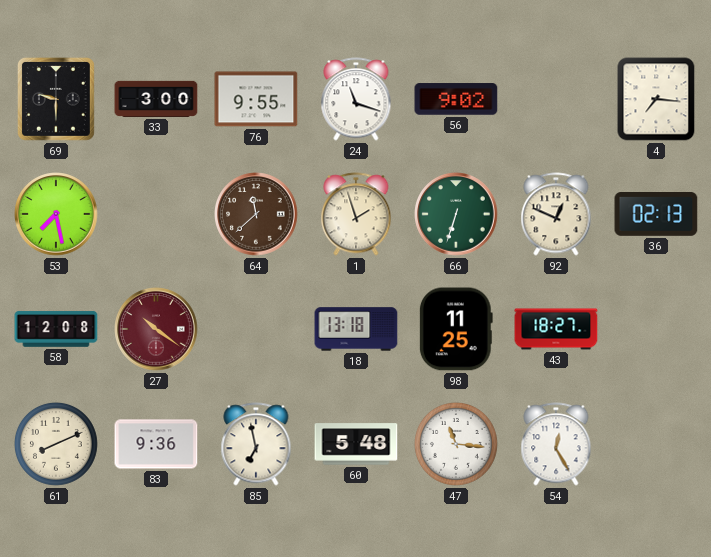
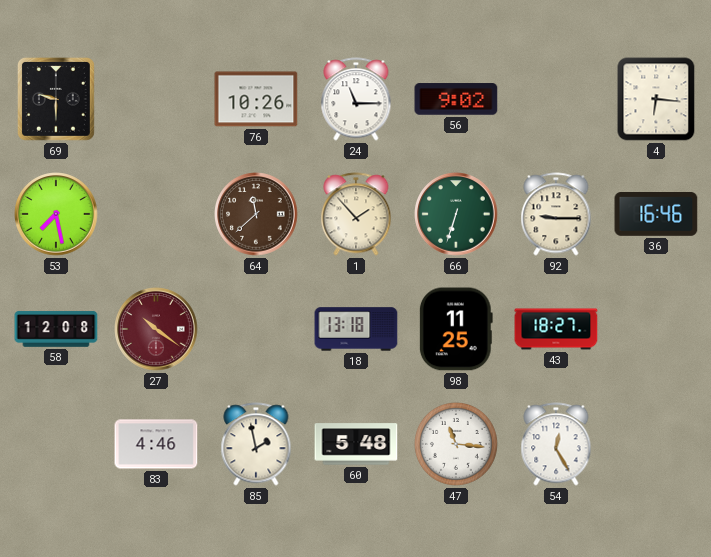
33: 3:00 -> none
76: 9:55 -> 10:26
24: 11:18 -> 11:15
4: 7:16 -> 6:16
1: 1:57 -> 1:53
92: 12:49 -> 9:15
36: 02:13 -> 16:46
61: 8:11 -> none
83: 9:36 -> 4:46
85: 6:58 -> 1:58
